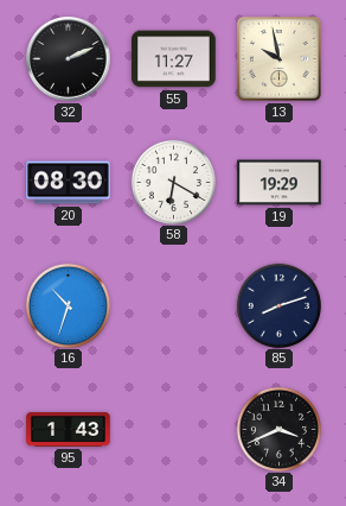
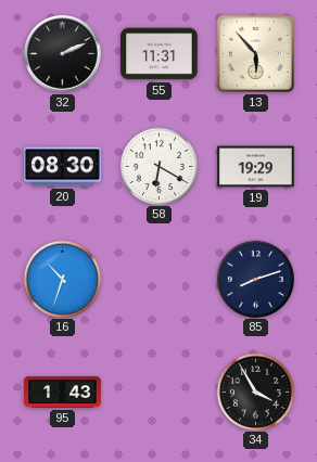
55: 11:27 -> 11:31
13: 9:58 -> 5:53
34: 3:41 -> 3:55
